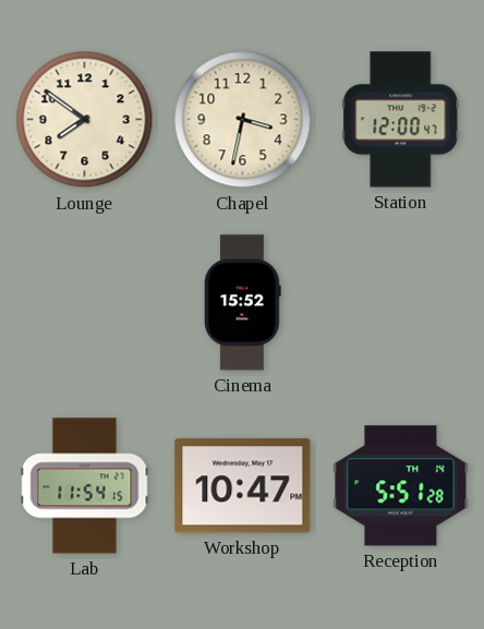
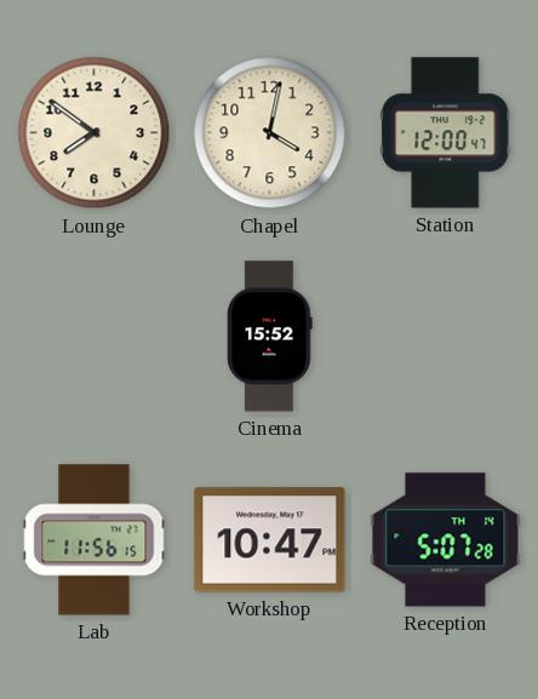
Chapel: 3:32 -> 4:02
Lab: 11:54 -> 11:56
Reception: 5:51 -> 5:07
